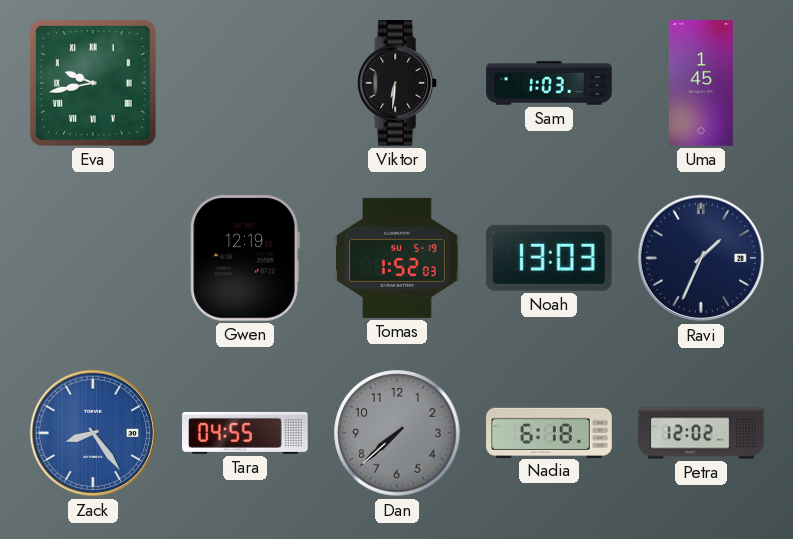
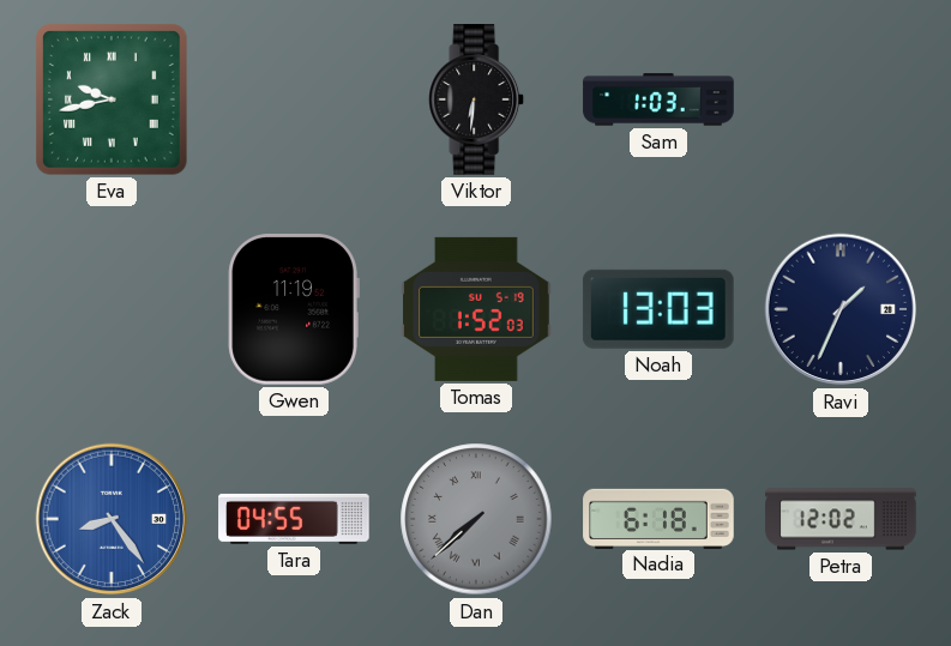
Uma: 1:45 -> none
Gwen: 12:19 -> 11:19
Dan numerals: Arabic -> Roman
